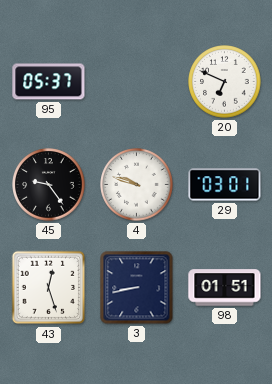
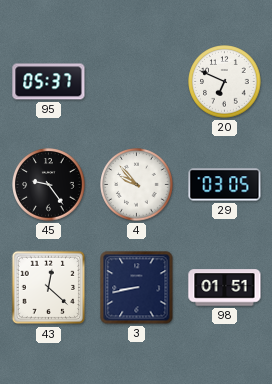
4: 9:48 -> 9:53
29: 03:01 -> 03:05
43: 12:27 -> 12:22
